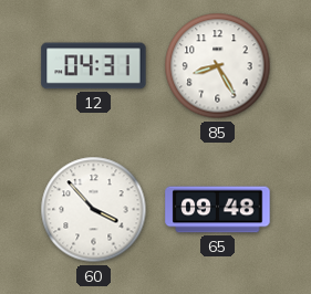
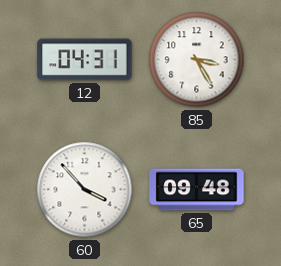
85: 8:25 -> 3:25
